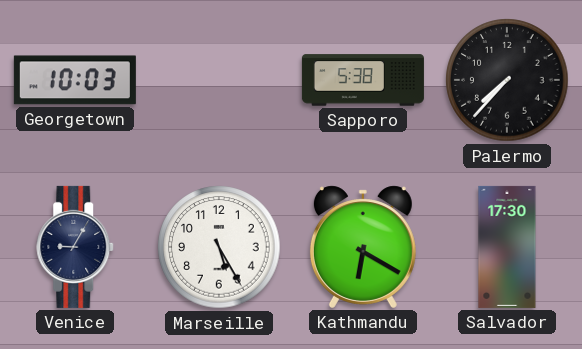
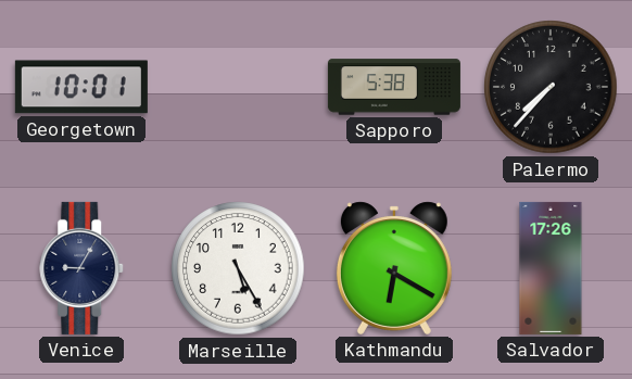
Georgetown: 10:03 -> 10:01
Salvador: 17:30 -> 17:26
